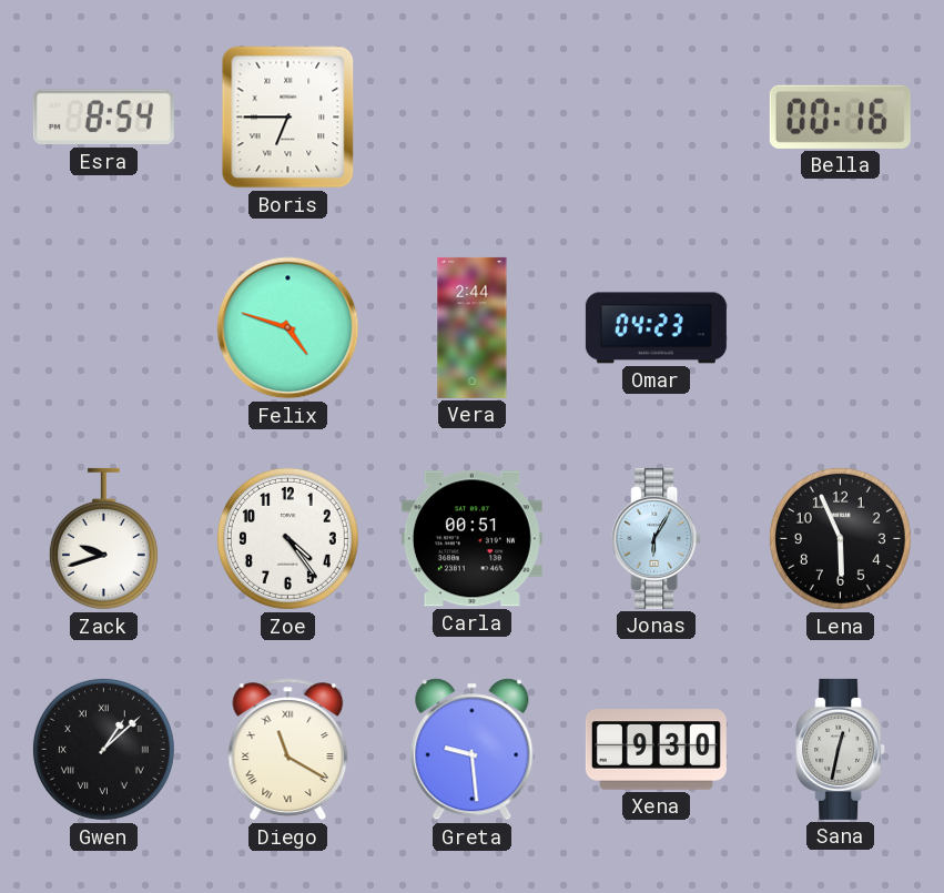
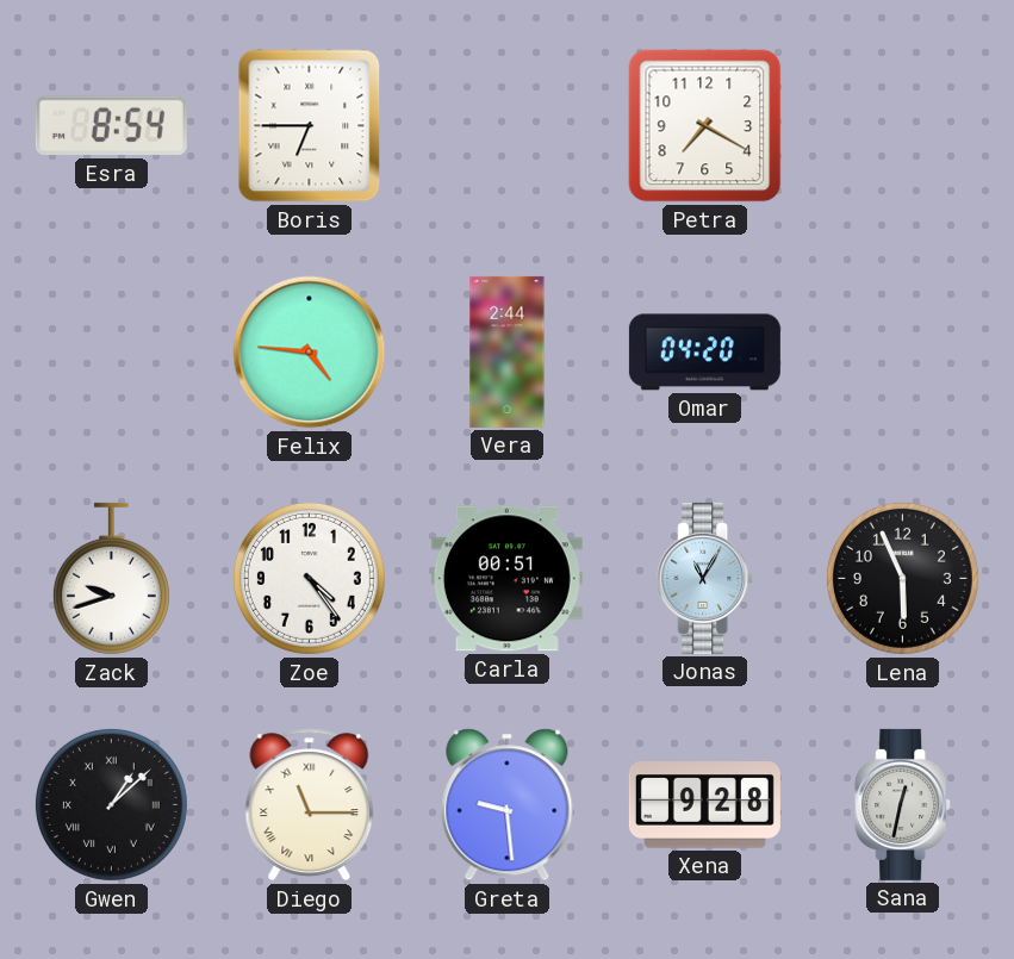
Petra: none -> 7:20
Bella: 00:16 -> none
Felix: 4:48 -> 4:46
Omar: 04:23 -> 04:20
Jonas: 6:05 -> 11:05
Diego: 11:20 -> 11:15
Xena: 9:30 -> 9:28
